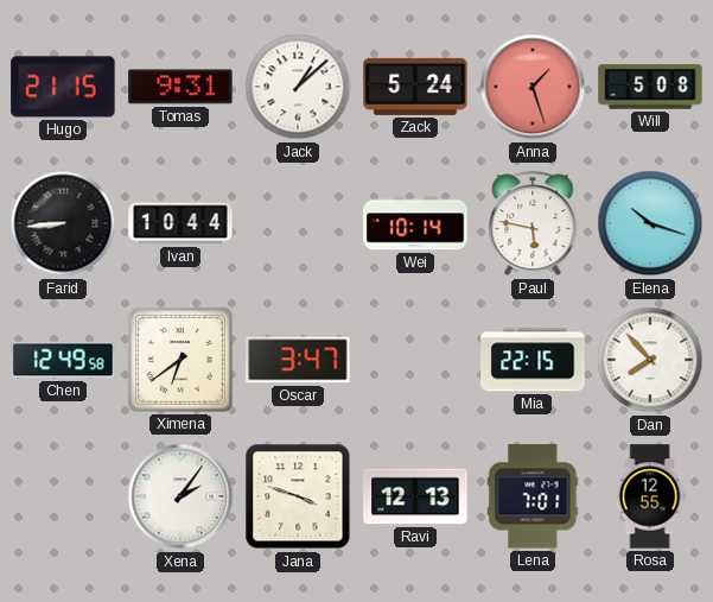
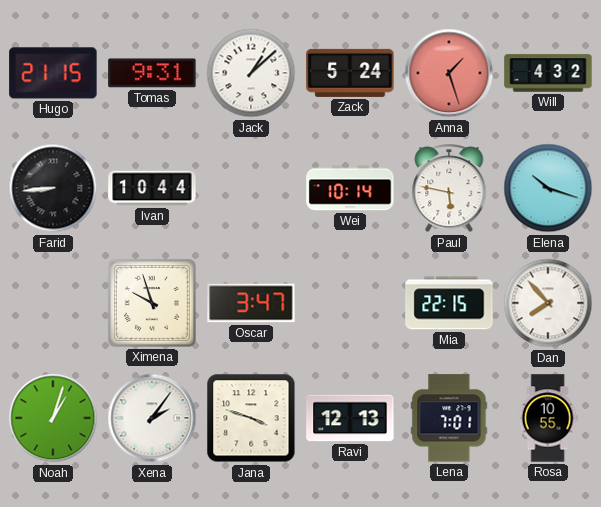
Will: 5:08 -> 4:32
Chen: 12:49 -> none
Ximena: 6:39 -> 9:57
Noah: none -> 1:03
Rosa: 12:55 -> 10:55
